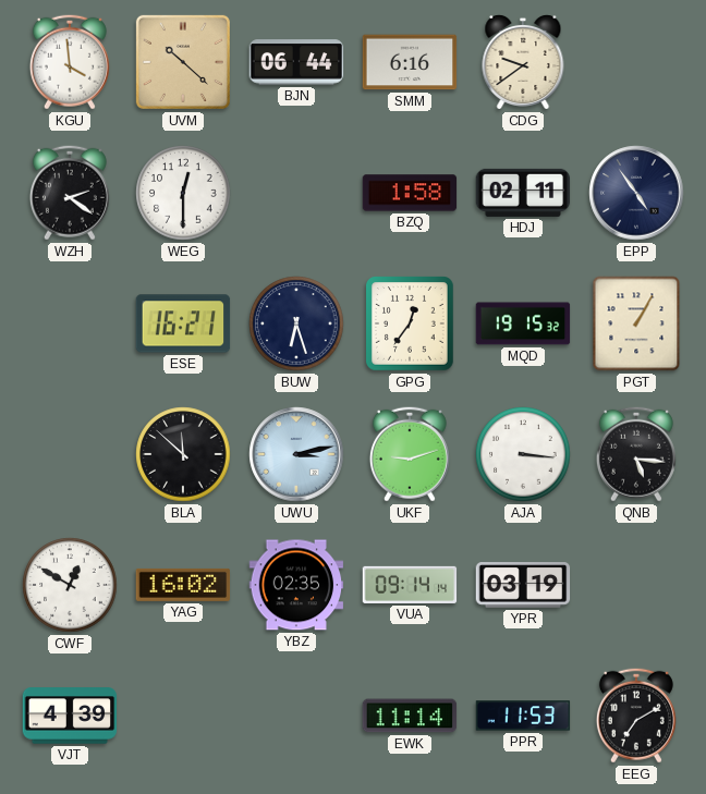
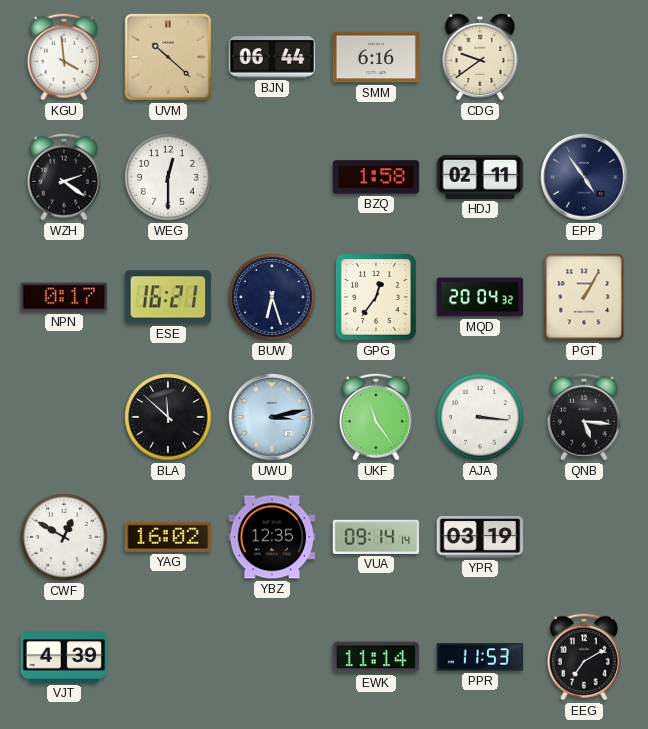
NPN: none -> 0:17
MQD: 19:15 -> 20:04
UKF: 9:12 -> 11:24
YBZ: 02:35 -> 12:35
